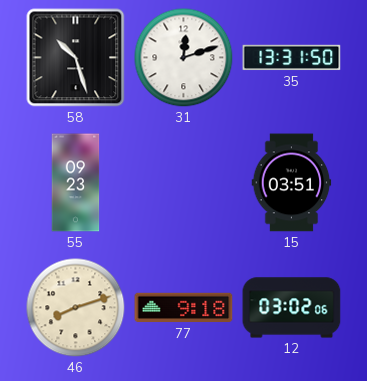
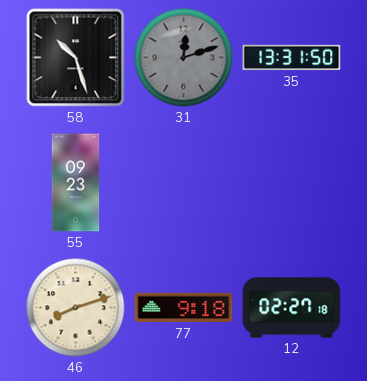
31 dial: white -> grey
15: 03:51 -> none
12: 03:02 -> 02:27
